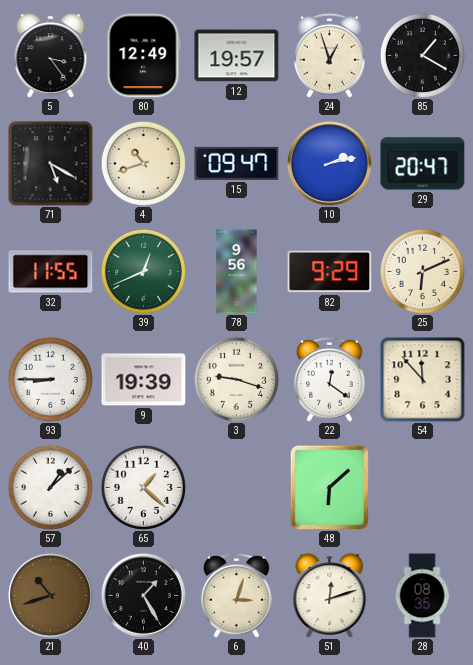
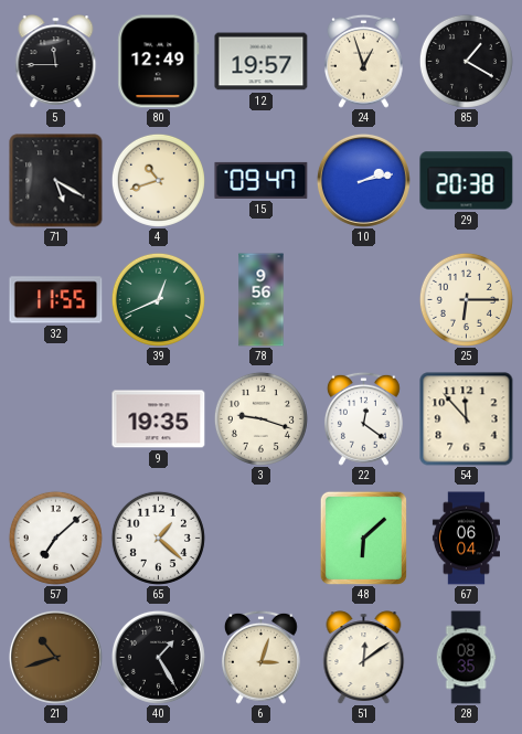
5: 3:24 -> 11:45
29: 20:47 -> 20:38
82: 9:29 -> none
25: 6:11 -> 6:15
93: 8:45 -> none
9: 19:39 -> 19:35
57: 1:08 -> 7:08
67: none -> 06:04
51: 12:12 -> 12:09
